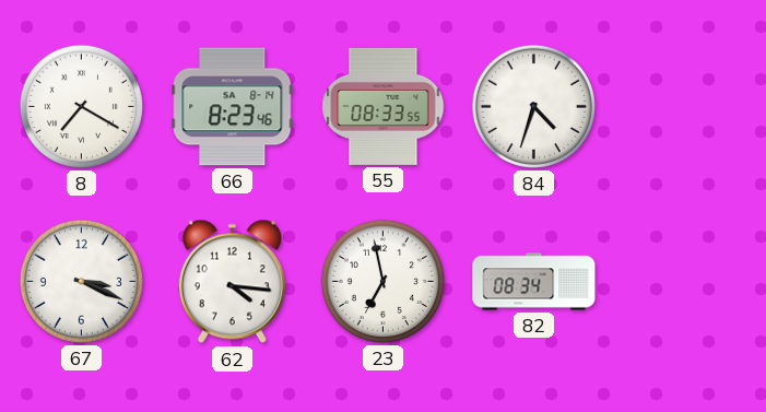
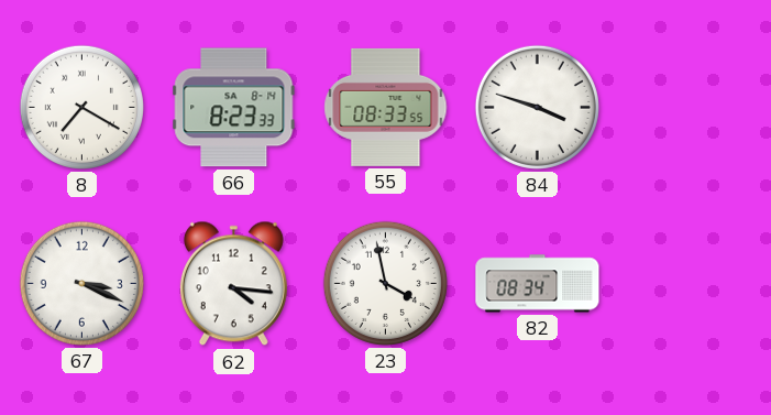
66: 8:23:46 -> 8:23:33
84: 4:33 -> 3:48
23: 6:58 -> 3:58
